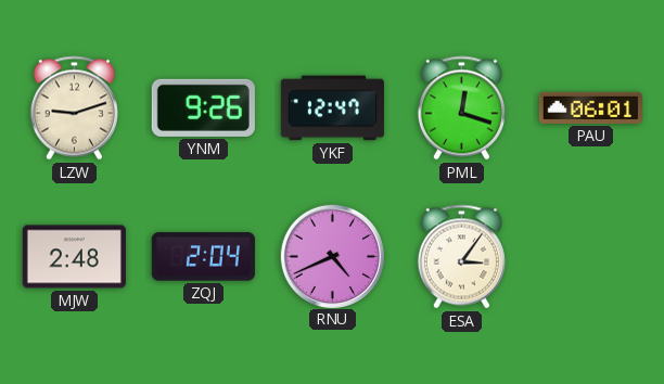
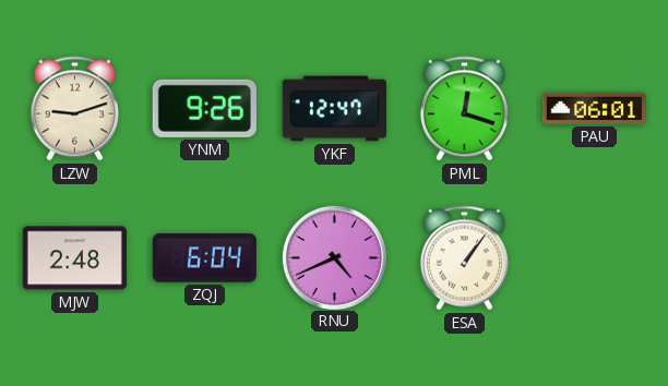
ZQJ: 2:04 -> 6:04
ESA: 3:06 -> 1:06
